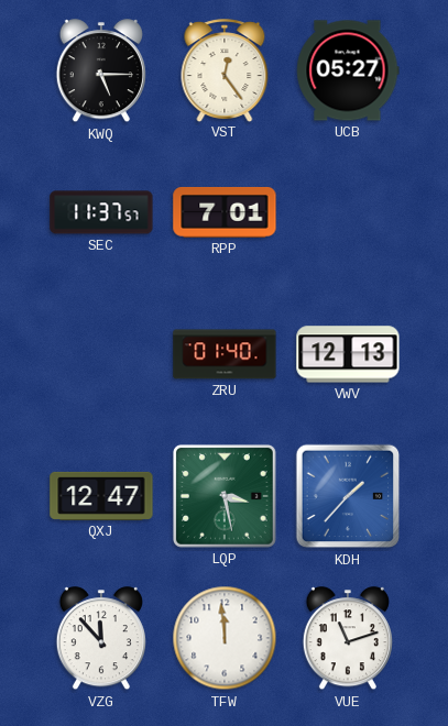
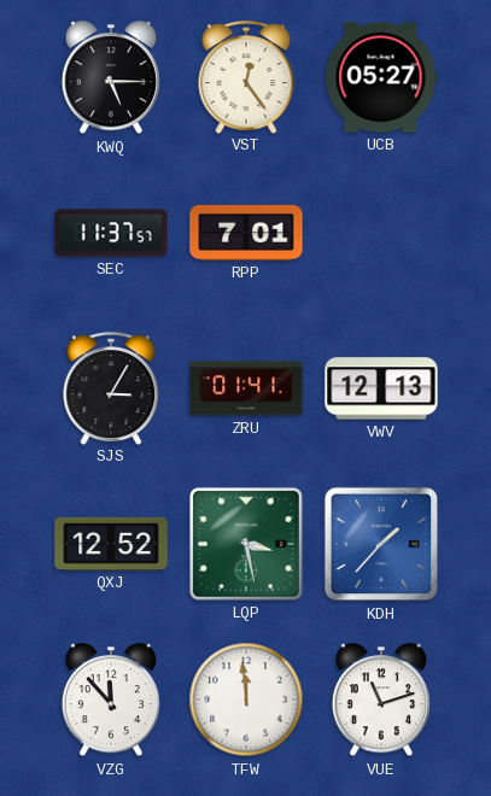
SJS: none -> 3:05
ZRU: 01:40 -> 01:41
QXJ: 12:47 -> 12:52
